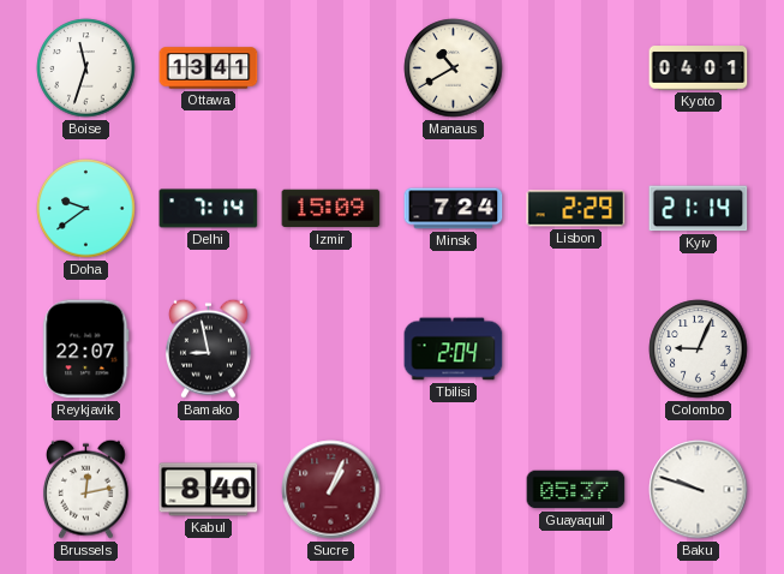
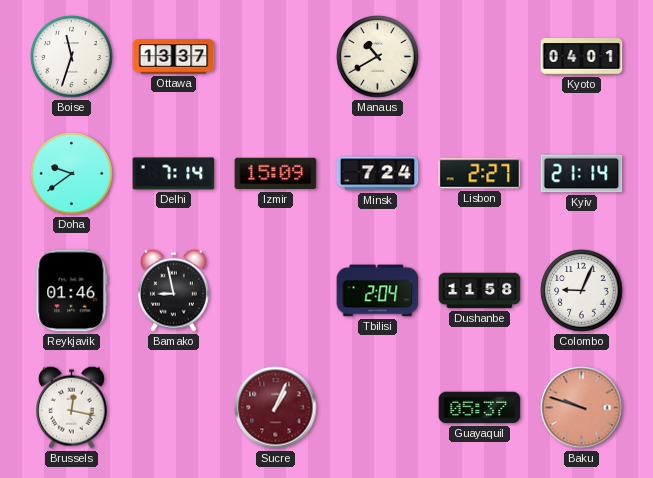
Ottawa: 13:41 -> 13:37
Lisbon: 2:29 -> 2:27
Reykjavik: 22:07 -> 01:46
Dushanbe: none -> 11:58
Brussels: 12:13 -> 12:17
Kabul: 8:40 -> none
Baku dial: white -> salmon
